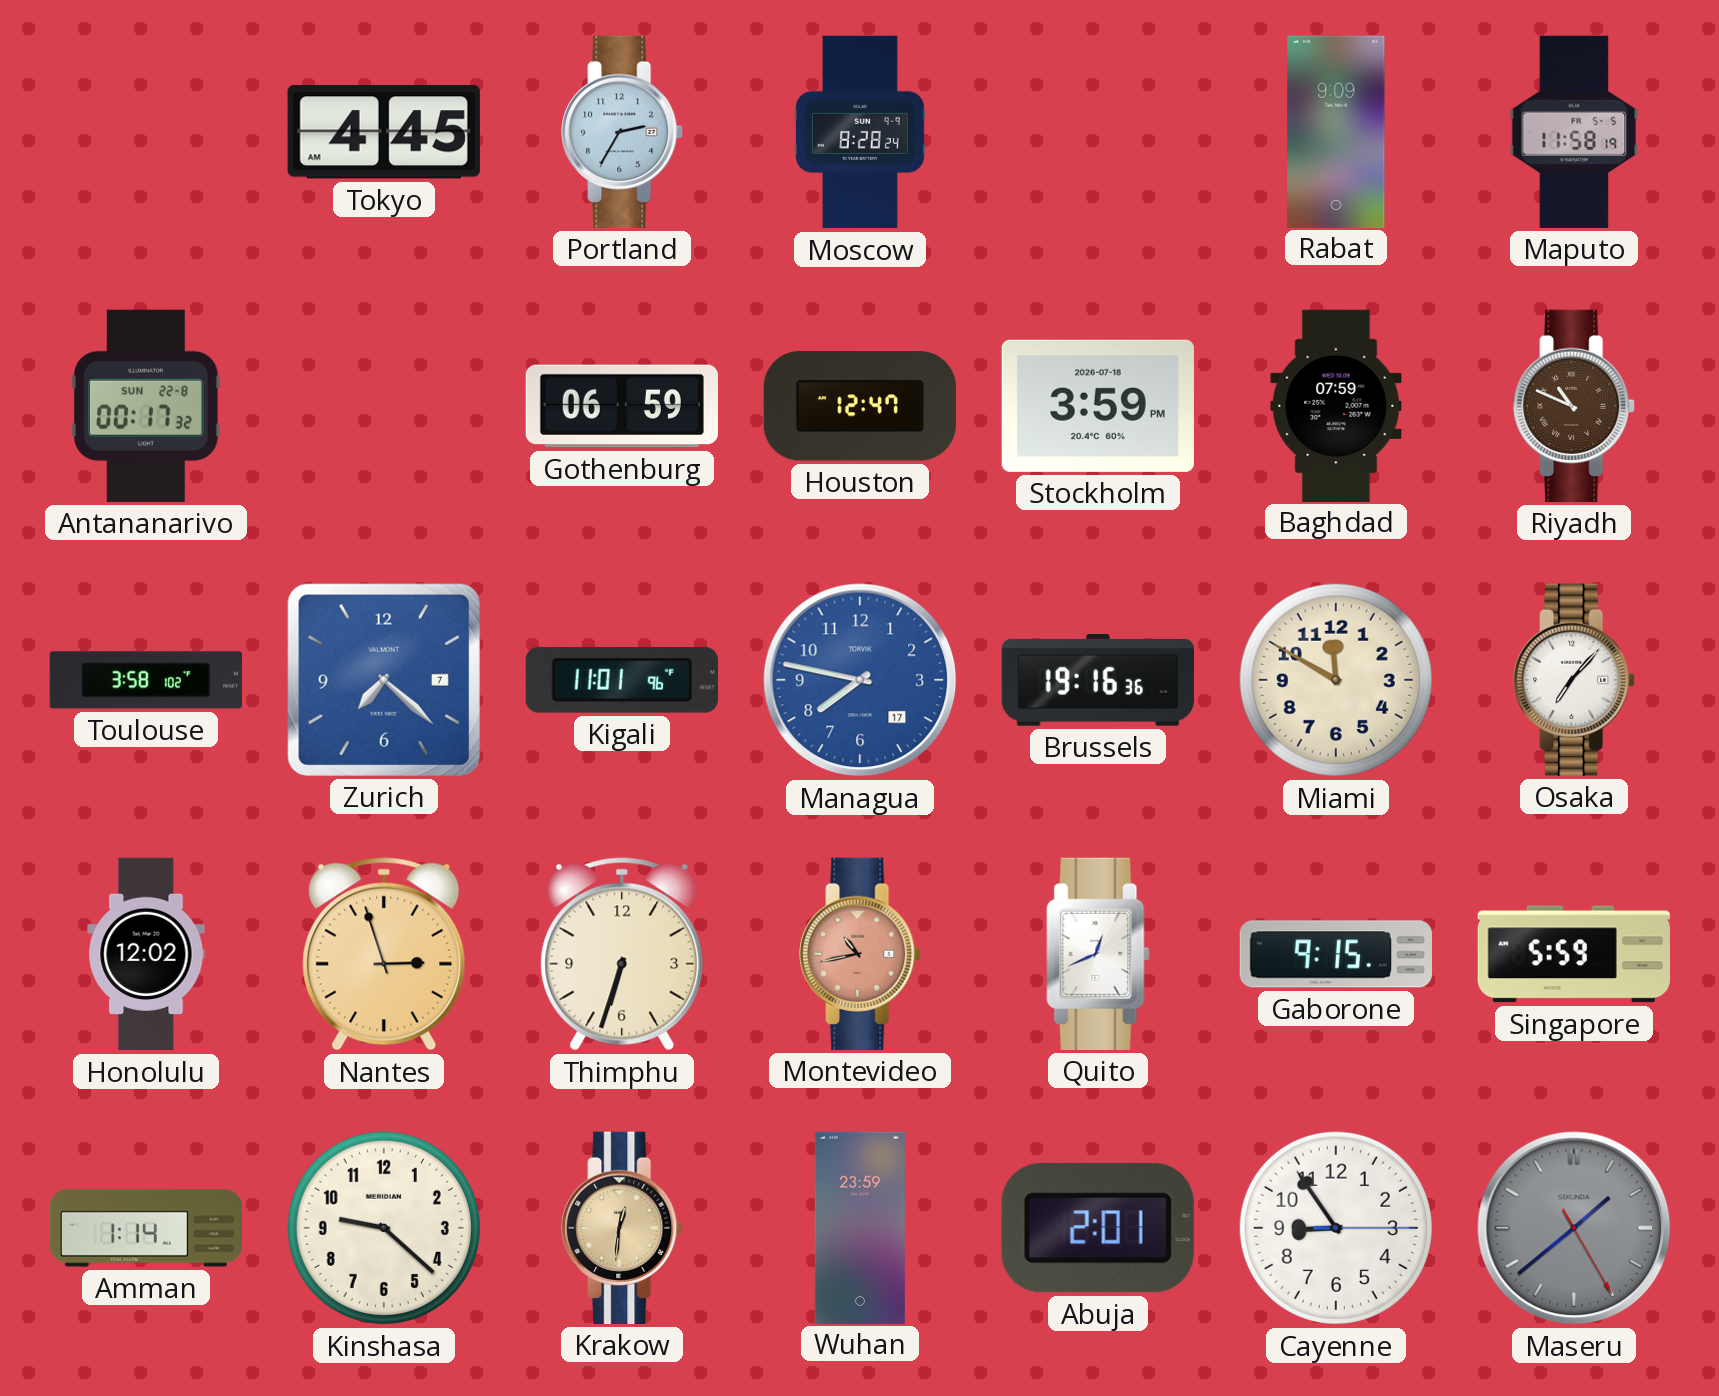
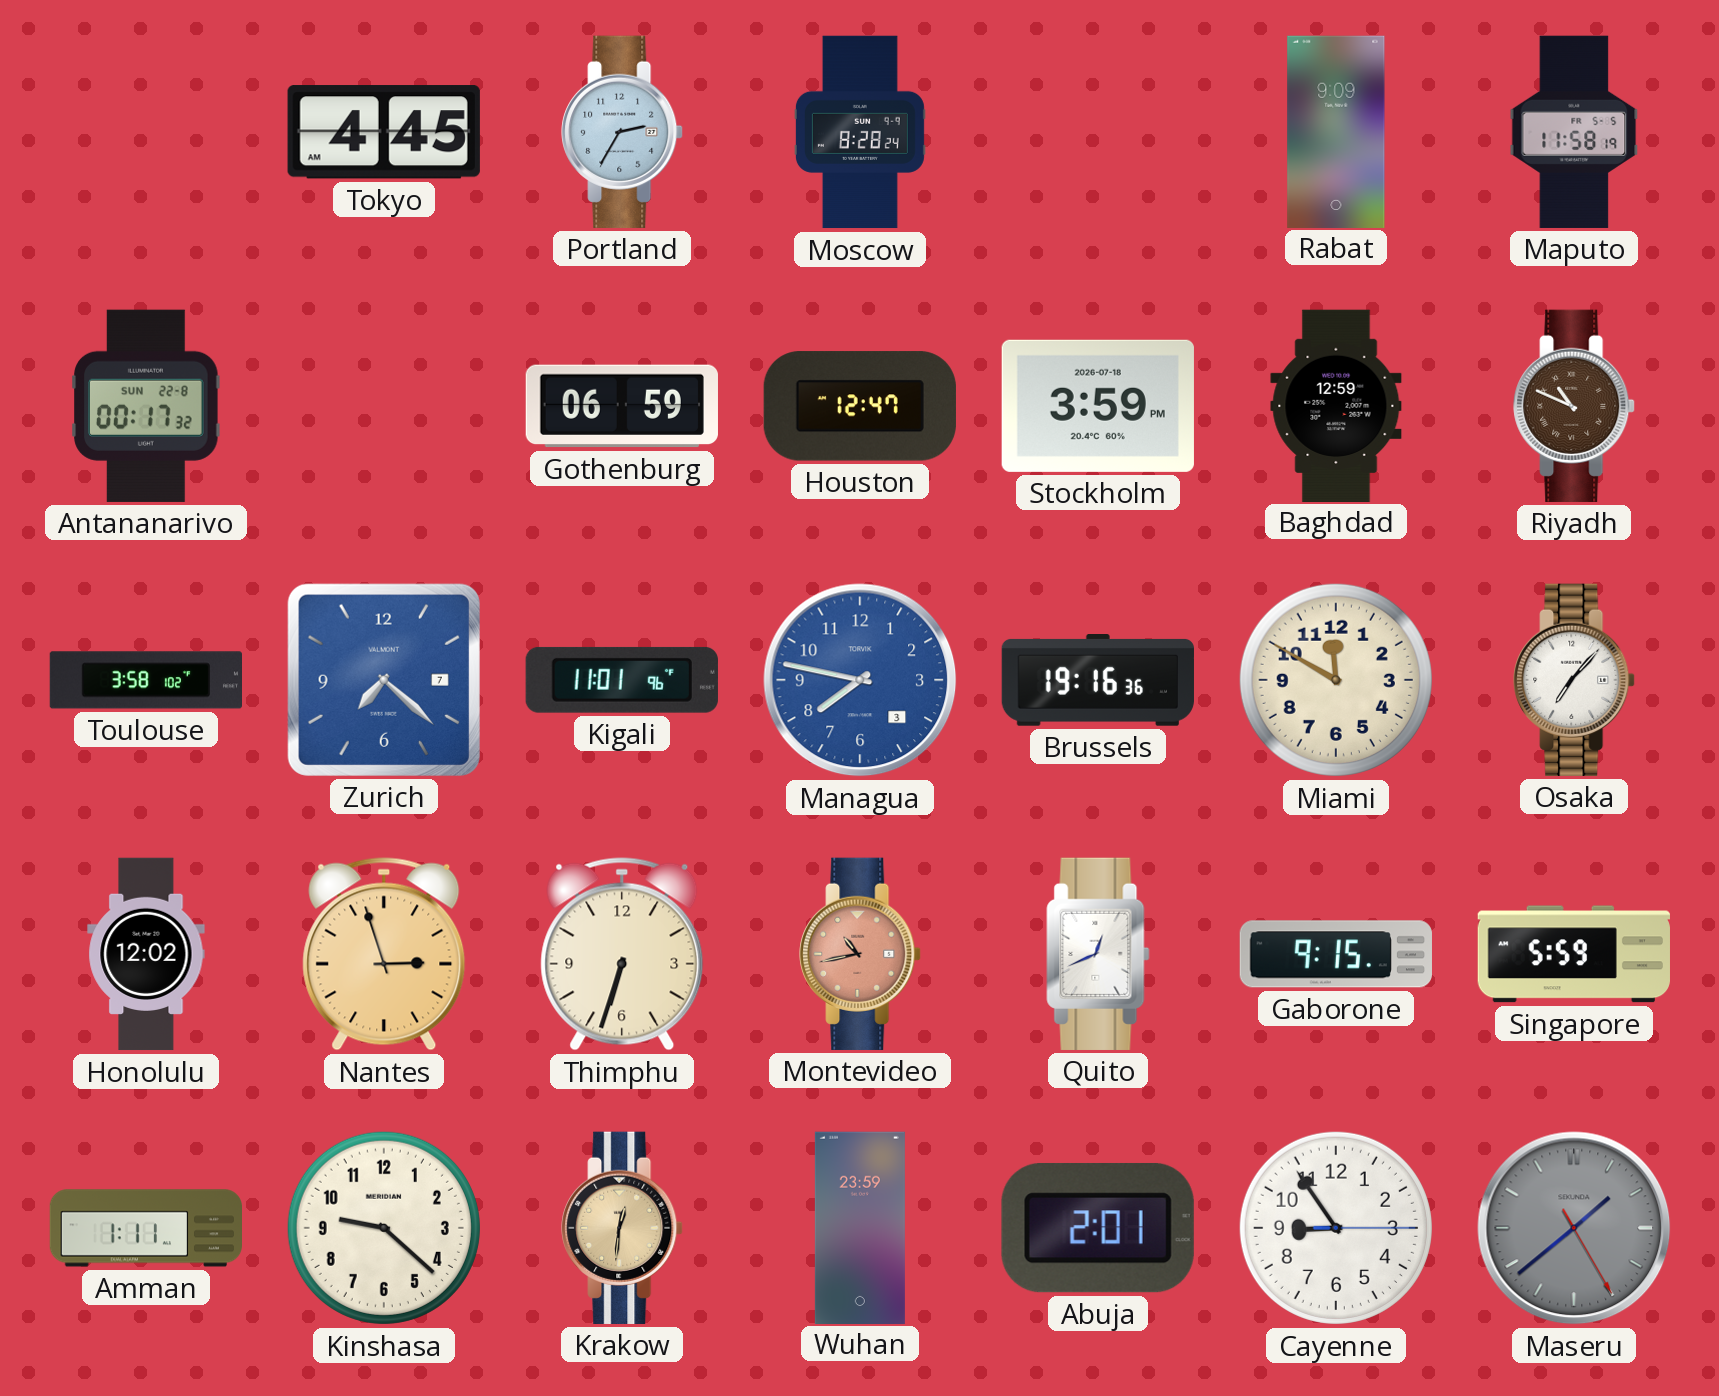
Baghdad: 07:59 -> 12:59
Managua date: 17 -> 3
Amman: 1:14 -> 1:11
